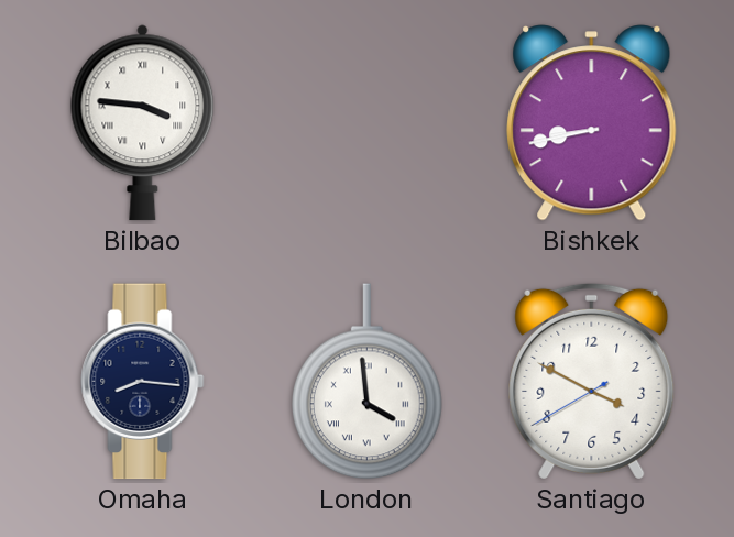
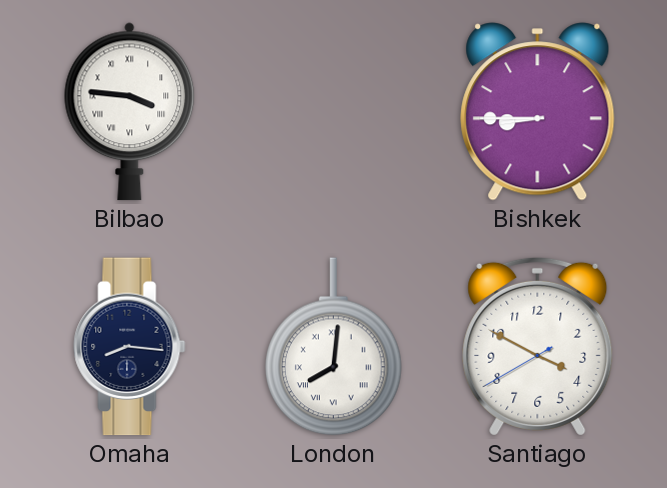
Bishkek: 8:43 -> 8:45
London: 3:59 -> 8:01
